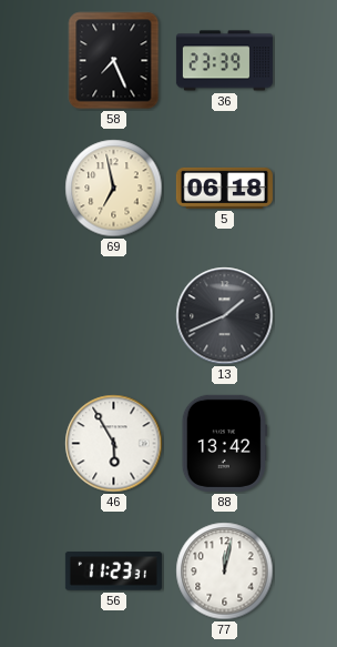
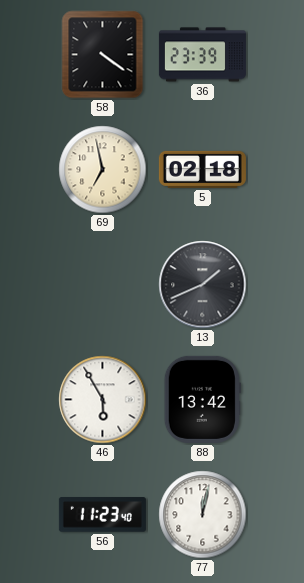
58: 7:26 -> 4:21
5: 06:18 -> 02:18
56: 11:23:31 -> 11:23:40
